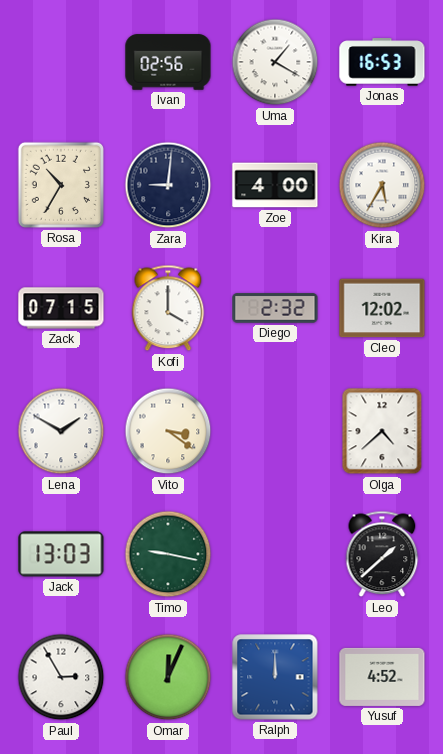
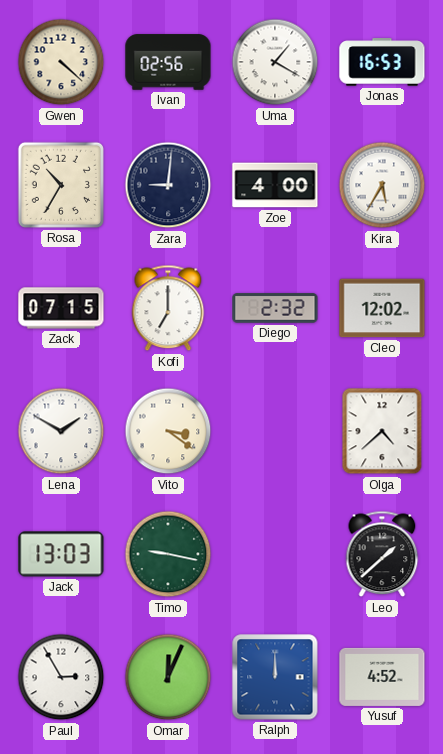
Gwen: none -> 4:22
Kofi: 4:00 -> 7:00
